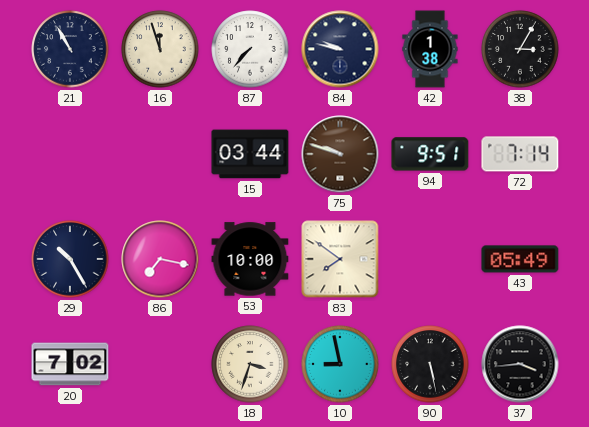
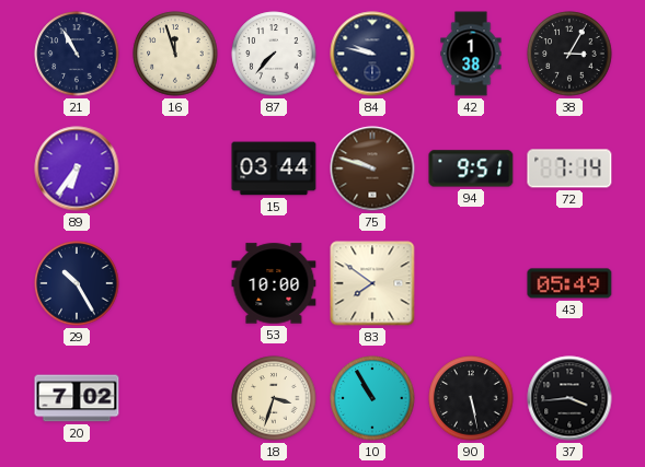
89: none -> 6:36
86: 7:17 -> none
10: 8:58 -> 10:55
